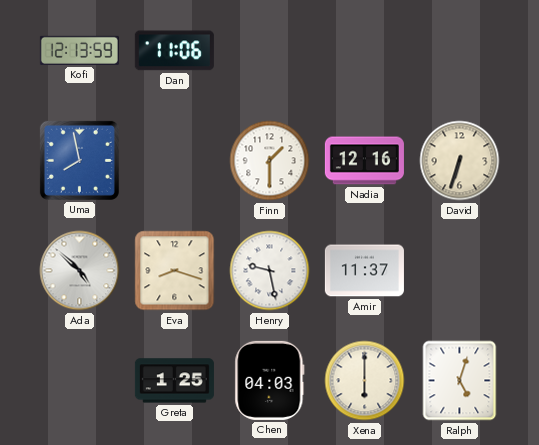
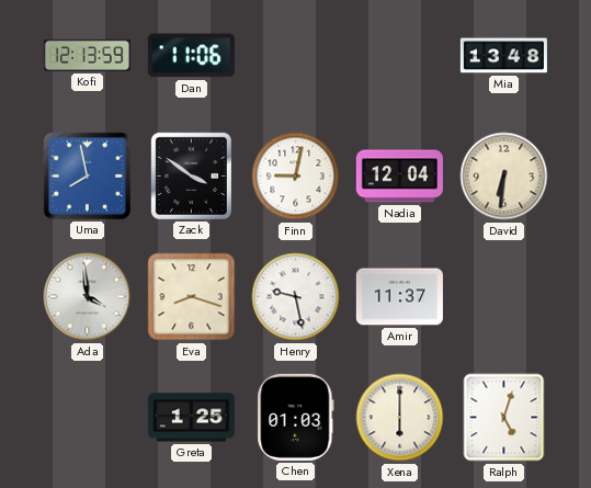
Mia: none -> 13:48
Zack: none -> 3:51
Finn: 1:30 -> 9:02
Nadia: 12:16 -> 12:04
David: 6:33 -> 6:31
Ada: 4:52 -> 3:59
Chen: 04:03 -> 01:03
